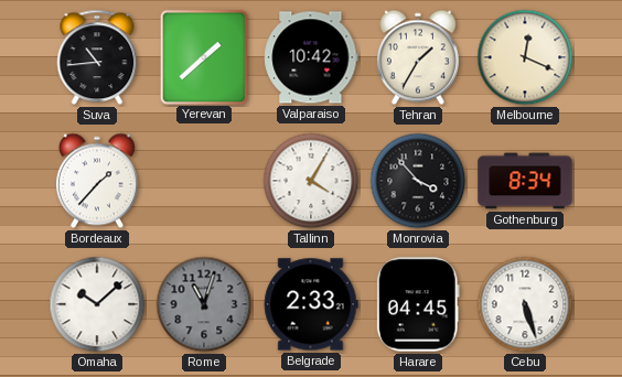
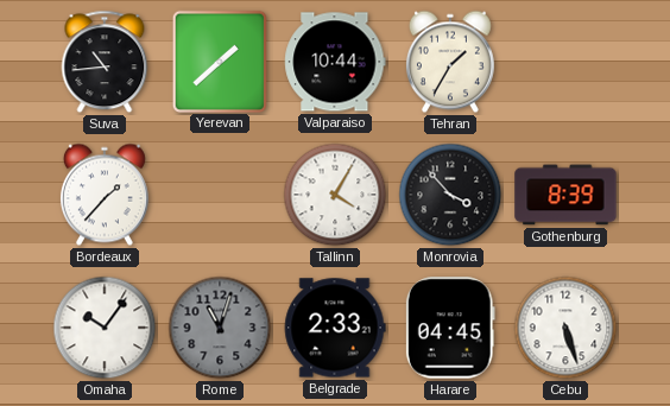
Valparaiso: 10:42 -> 10:44
Melbourne: 12:19 -> none
Gothenburg: 8:34 -> 8:39
Omaha: 10:08 -> 10:06
